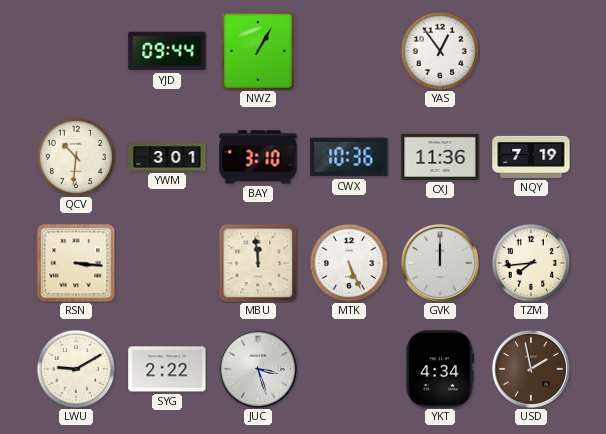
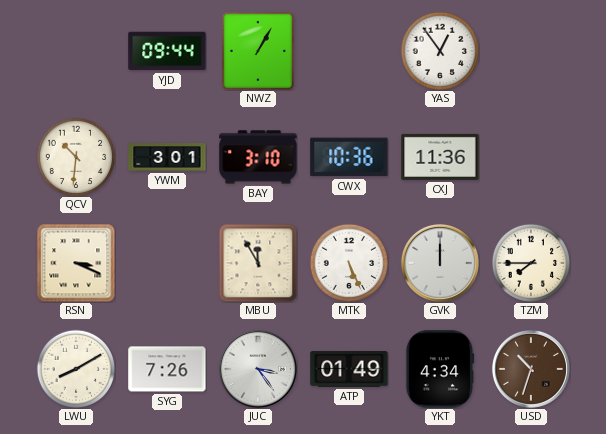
NQY: 7:19 -> none
RSN: 3:16 -> 3:19
MBU: 11:59 -> 11:55
TZM: 7:44 -> 7:45
LWU: 9:10 -> 8:10
SYG: 2:22 -> 7:26
JUC: 3:27 -> 3:24
ATP: none -> 01:49
USD: 1:58 -> 10:33
